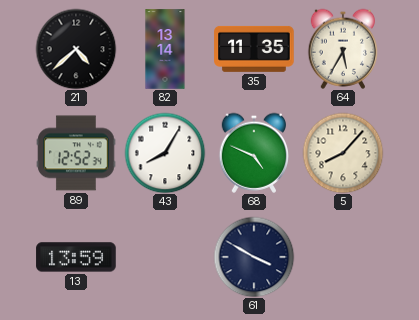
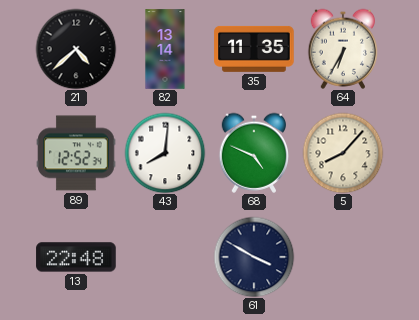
64: 5:35 -> 6:35
43: 8:05 -> 8:01
13: 13:59 -> 22:48
